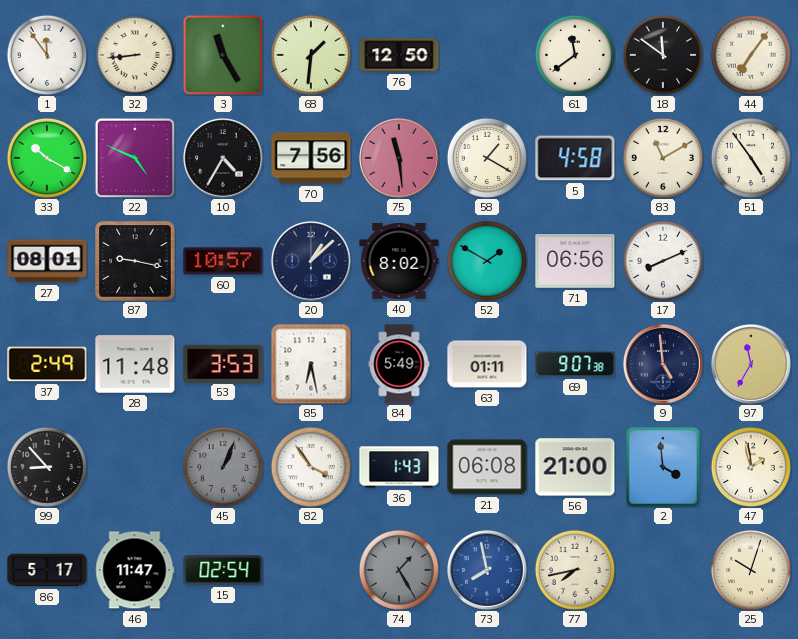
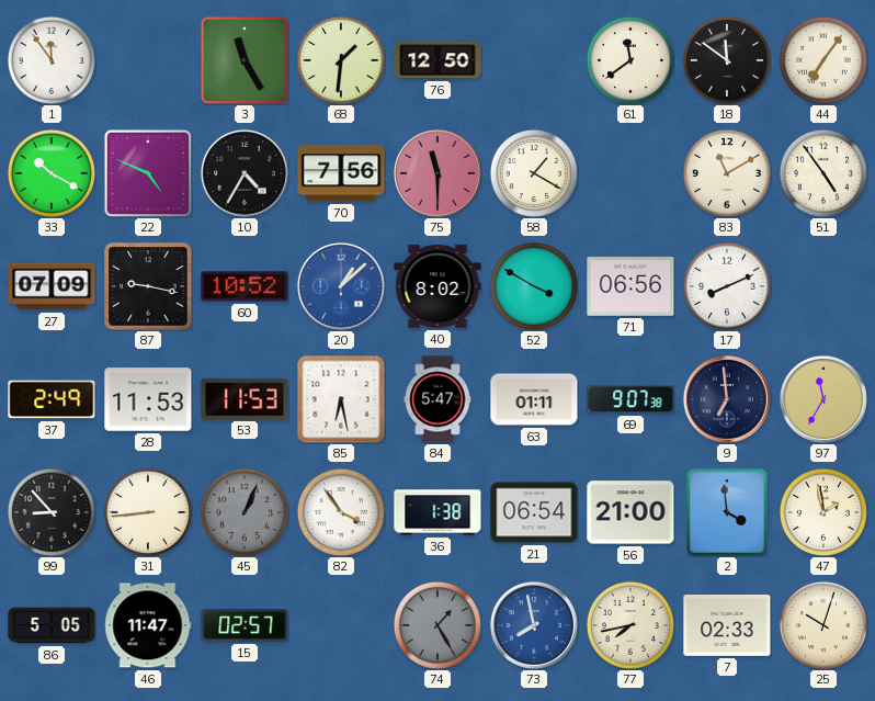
32: 8:44 -> none
75: 11:29 -> 11:30
5: 4:58 -> none
27: 08:01 -> 07:09
60: 10:57 -> 10:52
20 dial: navy -> blue
52: 1:50 -> 3:50
28: 11:48 -> 11:53
53: 3:53 -> 11:53
84: 5:49 -> 5:47
9: 4:59 -> 6:59
31: none -> 8:44
36: 1:43 -> 1:38
21: 06:08 -> 06:54
86: 5:17 -> 5:05
15: 02:54 -> 02:57
7: none -> 02:33
